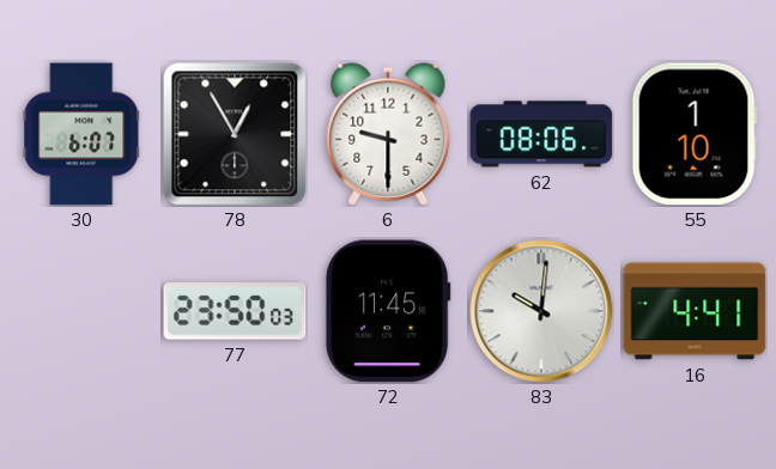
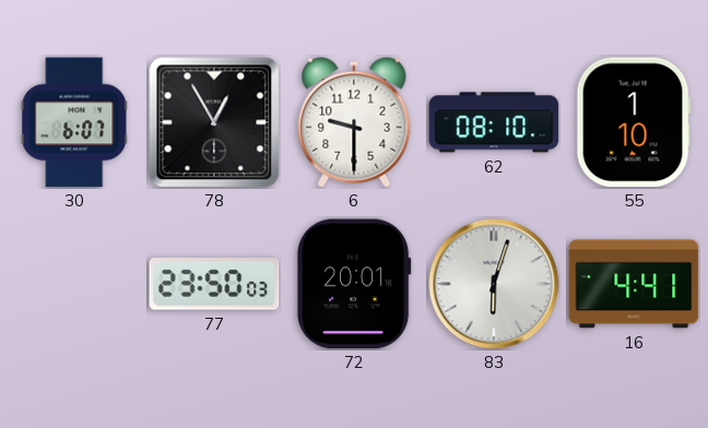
62: 08:06 -> 08:10
72: 11:45 -> 20:01
83: 10:01 -> 6:03
